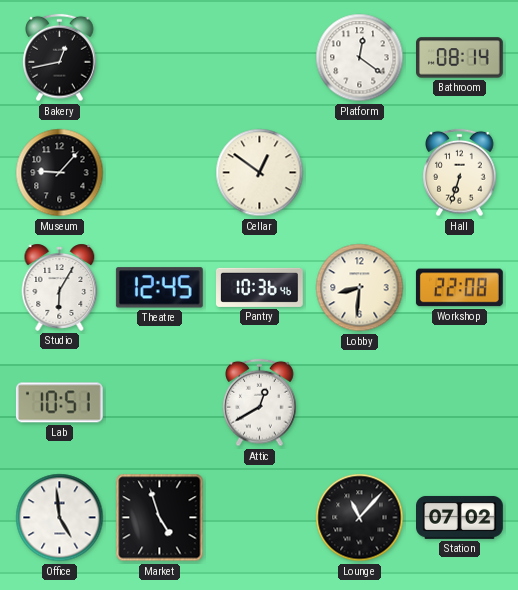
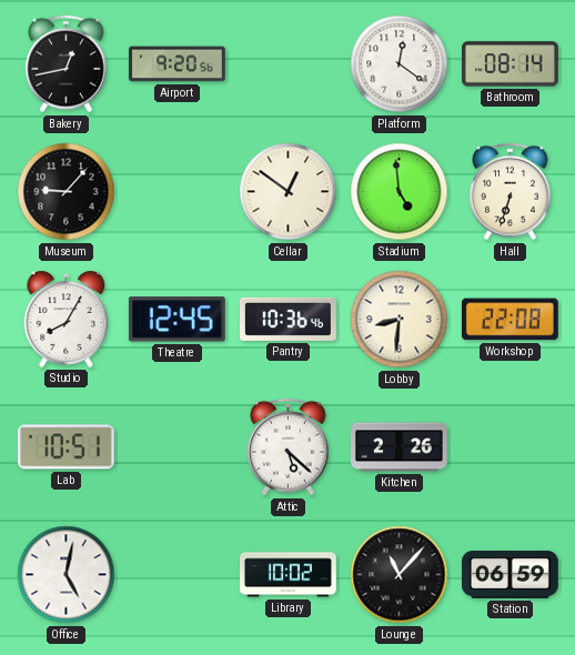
Airport: none -> 9:20
Stadium: none -> 4:59
Studio: 6:05 -> 8:05
Attic: 12:40 -> 5:22
Kitchen: none -> 2:26
Office: 4:59 -> 5:02
Market: 4:57 -> none
Library: none -> 10:02
Station: 07:02 -> 06:59
